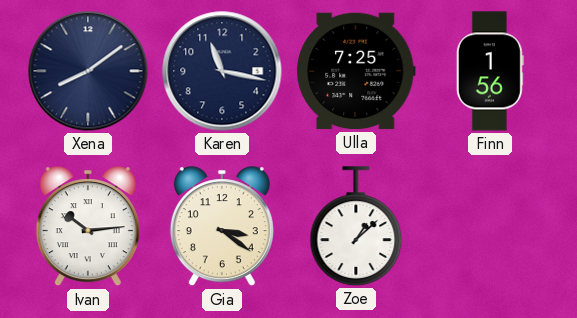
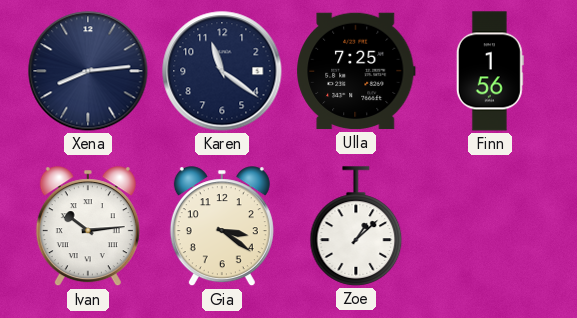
Xena: 8:09 -> 8:14
Karen: 11:17 -> 11:21
